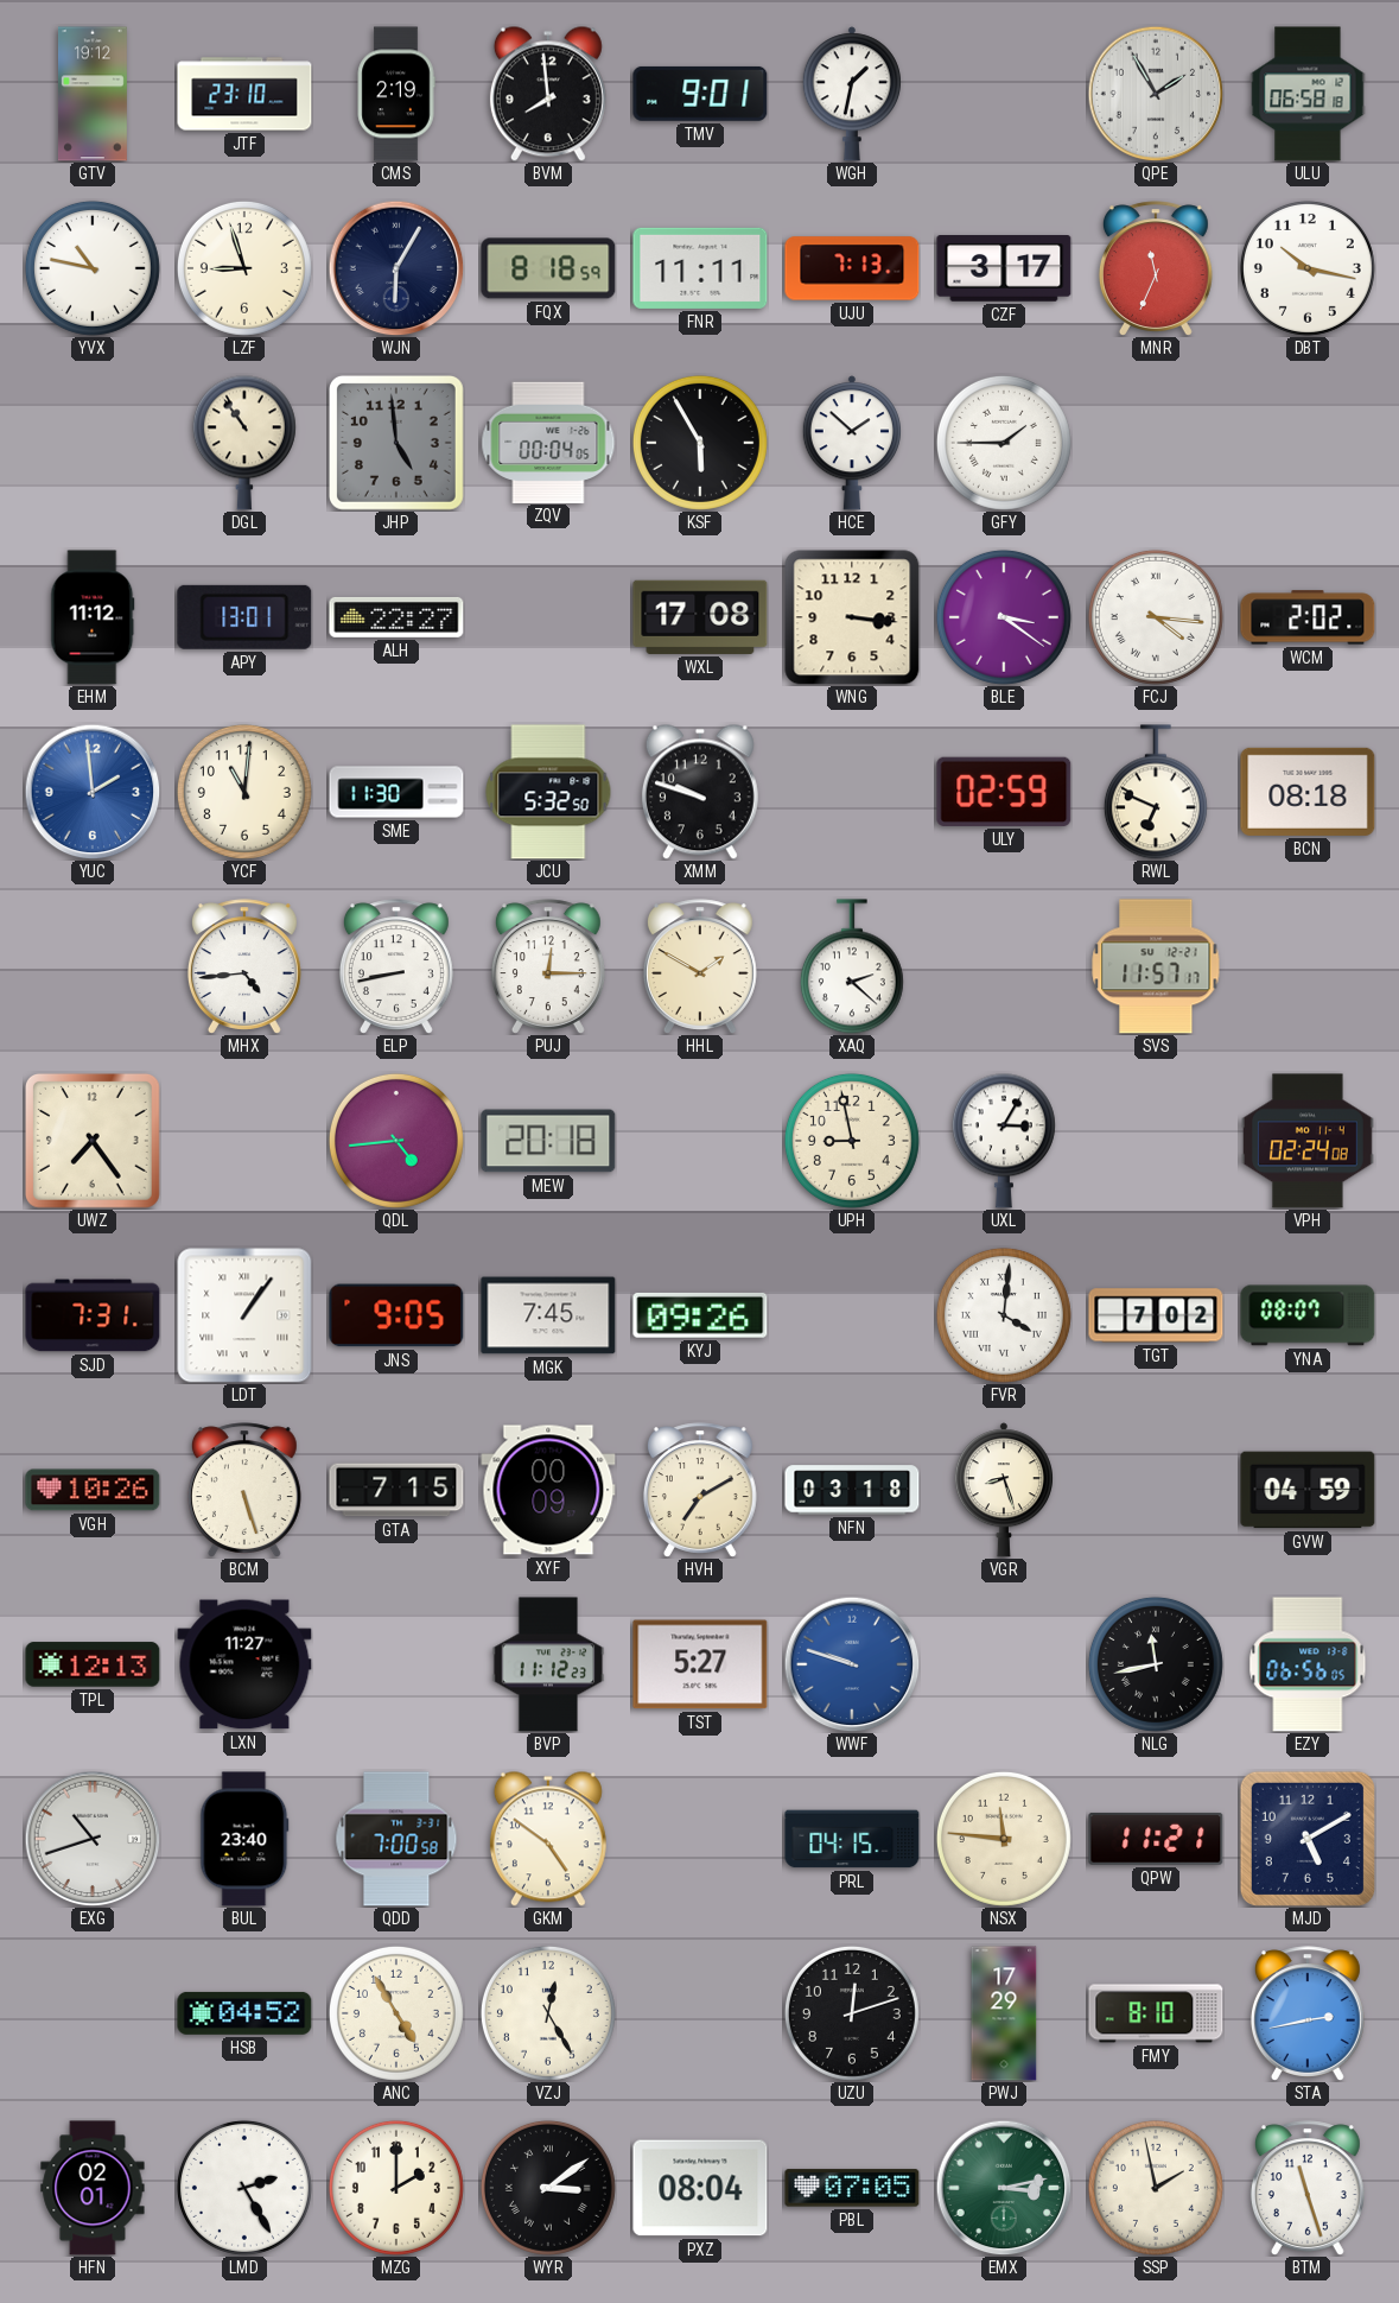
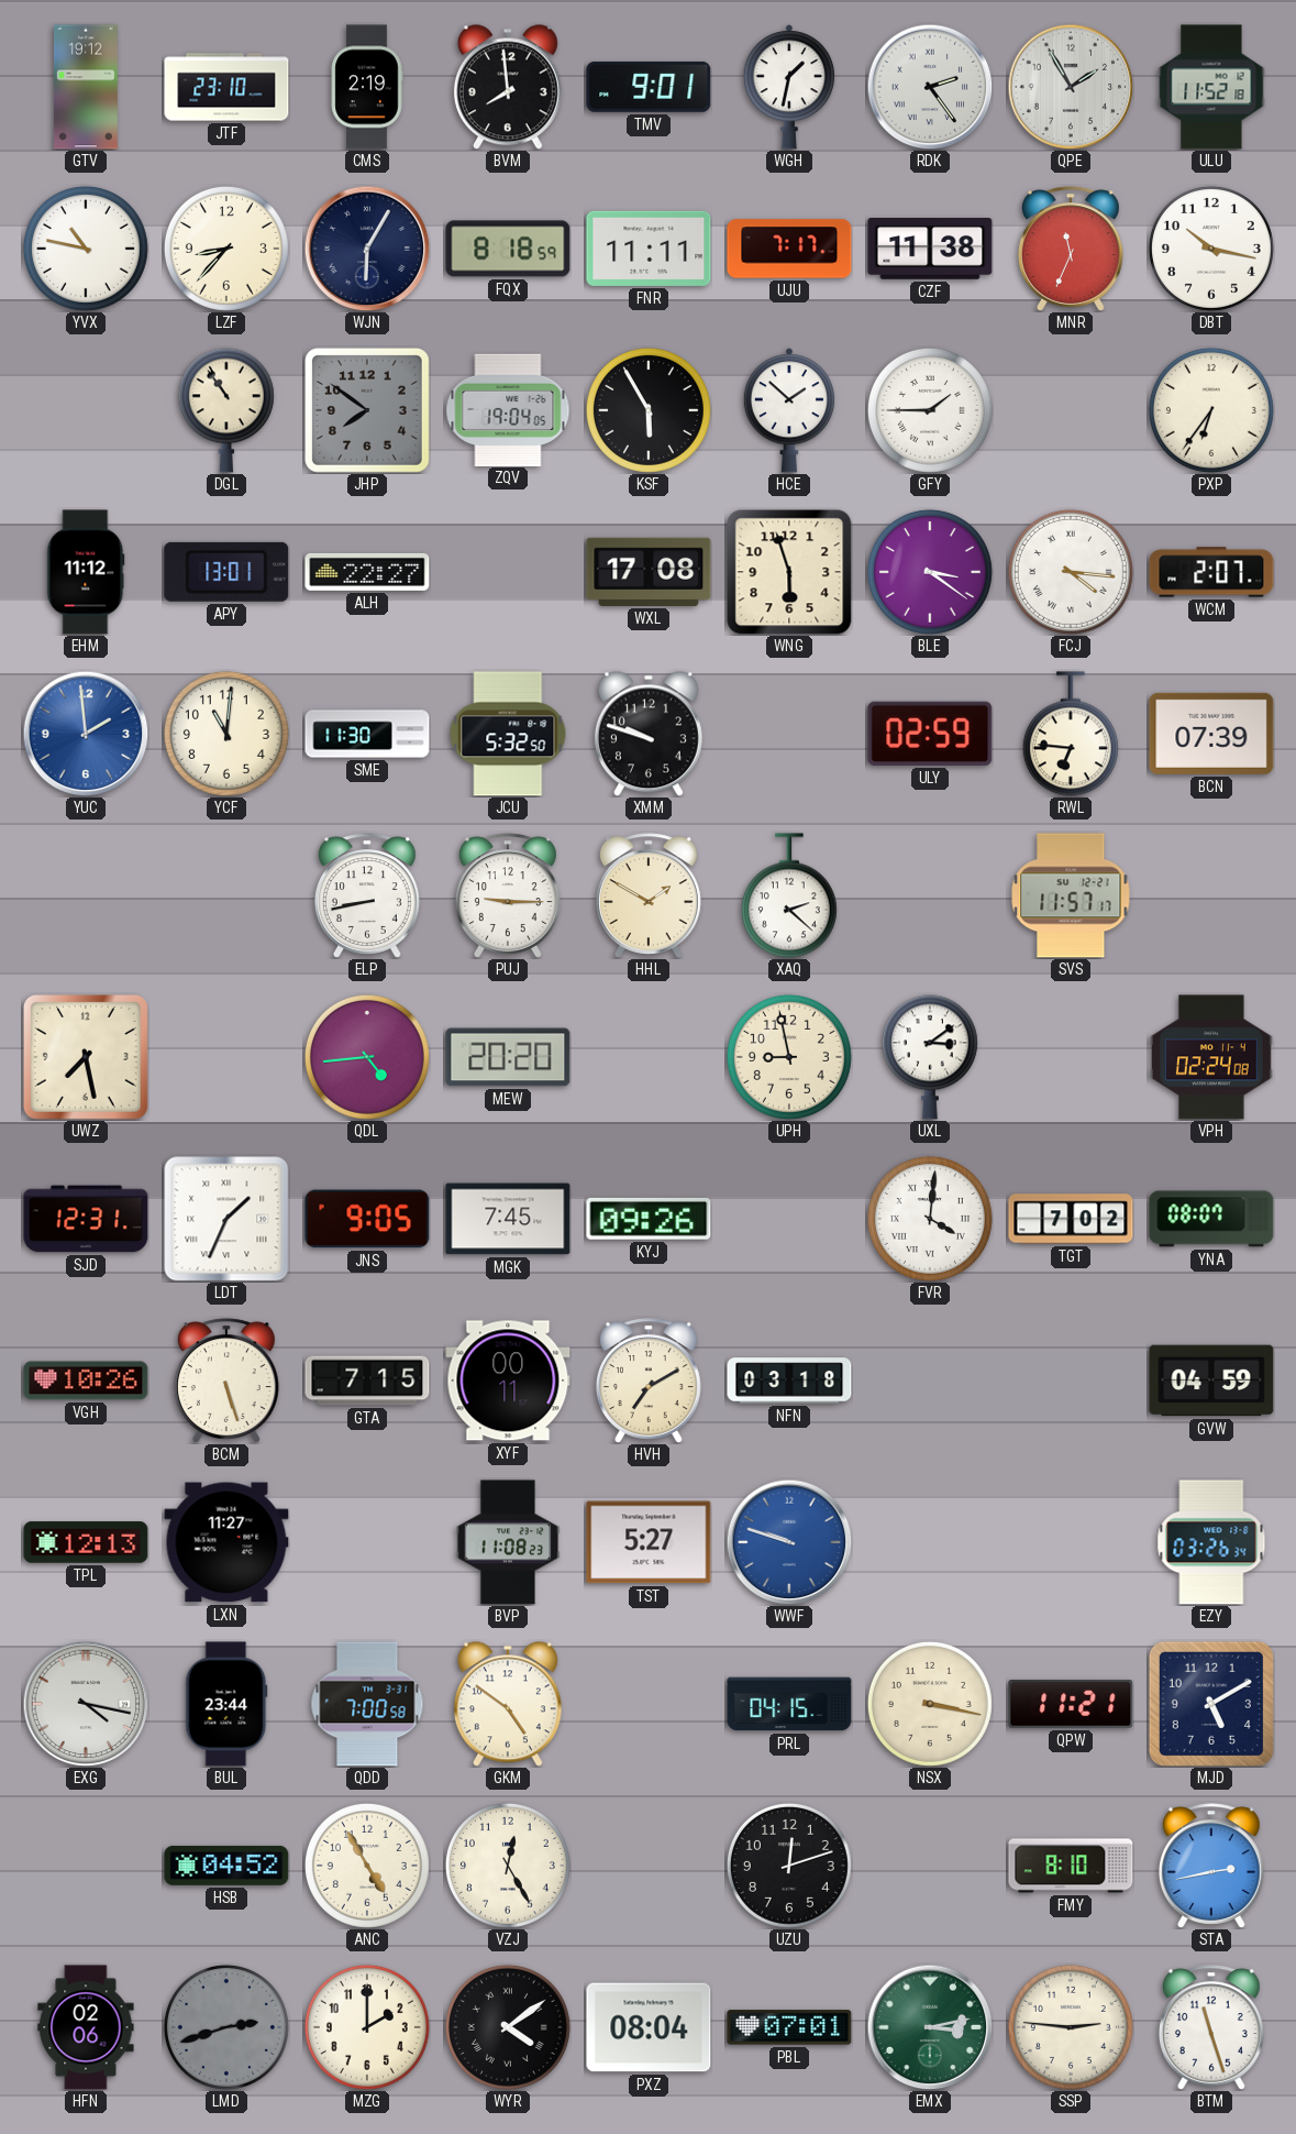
RDK: none -> 2:24
ULU: 06:58 -> 11:52
LZF: 8:57 -> 8:37
UJU: 7:13 -> 7:17
CZF: 3:17 -> 11:38
JHP: 4:59 -> 7:51
ZQV: 00:04 -> 19:04
PXP: none -> 6:36
WNG: 3:16 -> 5:57
WCM: 2:02 -> 2:07
RWL: 6:49 -> 6:46
BCN: 08:18 -> 07:39
MHX: 4:44 -> none
PUJ: 12:15 -> 9:15
UWZ: 7:24 -> 7:28
MEW: 20:18 -> 20:20
UXL: 3:05 -> 3:09
SJD: 7:31 -> 12:31
LDT: 1:06 -> 1:34
XYF: 00:09 -> 00:11
VGR: 8:27 -> none
BVP: 11:12 -> 11:08
NLG: 11:43 -> none
EZY: 06:56 -> 03:26
EXG: 10:42 -> 4:17
BUL: 23:40 -> 23:44
NSX: 11:46 -> 3:17
PWJ: 17:29 -> none
HFN: 02:01 -> 02:06
LMD: 2:25 -> 2:42
LMD dial: white -> grey
WYR: 3:09 -> 4:09
PBL: 07:05 -> 07:01
SSP: 1:58 -> 2:46
